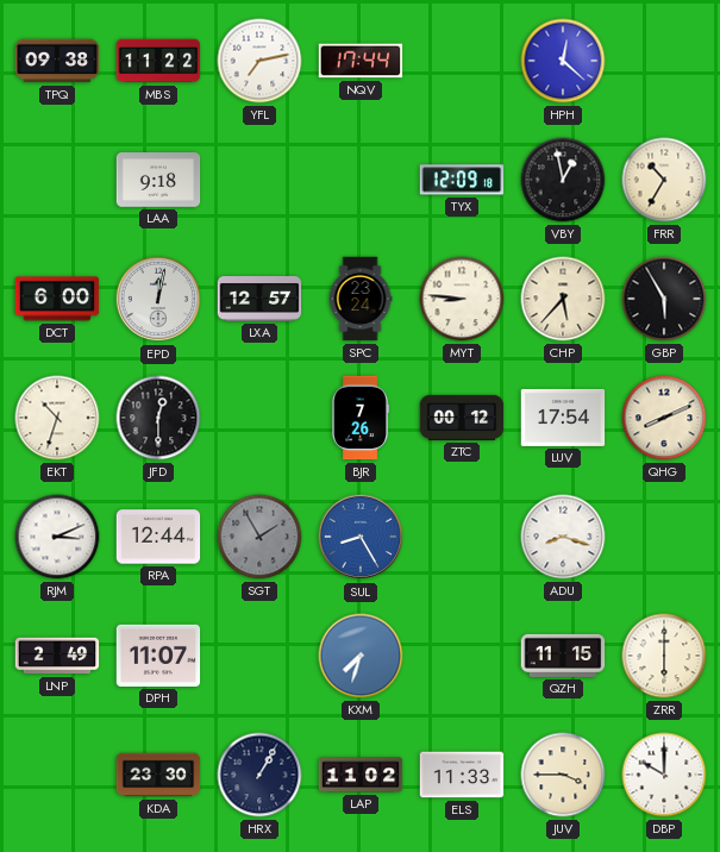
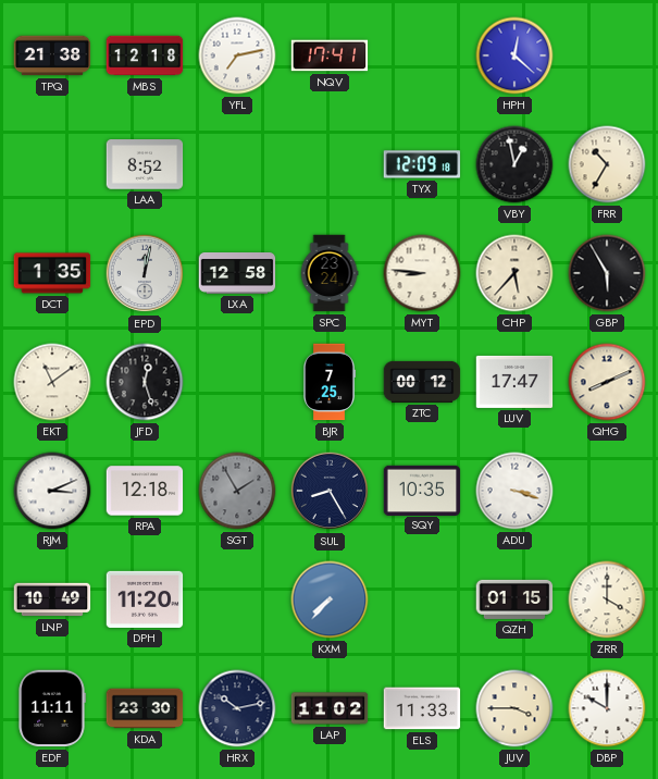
TPQ: 09:38 -> 21:38
MBS: 11:22 -> 12:18
NQV: 17:44 -> 17:41
LAA: 9:18 -> 8:52
DCT: 6:00 -> 1:35
LXA: 12:57 -> 12:58
EKT: 10:33 -> 11:09
JFD: 12:30 -> 12:27
BJR: 7:26 -> 7:25
LUV: 17:54 -> 17:47
RPA: 12:44 -> 12:18
SUL dial: blue -> navy
SQY: none -> 10:35
ADU: 8:18 -> 3:18
LNP: 2:49 -> 10:49
DPH: 11:07 -> 11:20
KXM: 7:33 -> 7:37
QZH: 11:15 -> 01:15
ZRR: 6:00 -> 4:00
EDF: none -> 11:11
HRX: 1:05 -> 10:13
